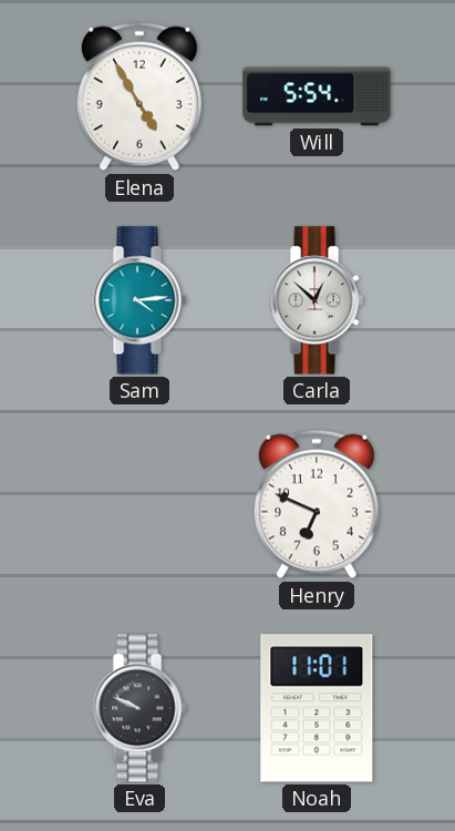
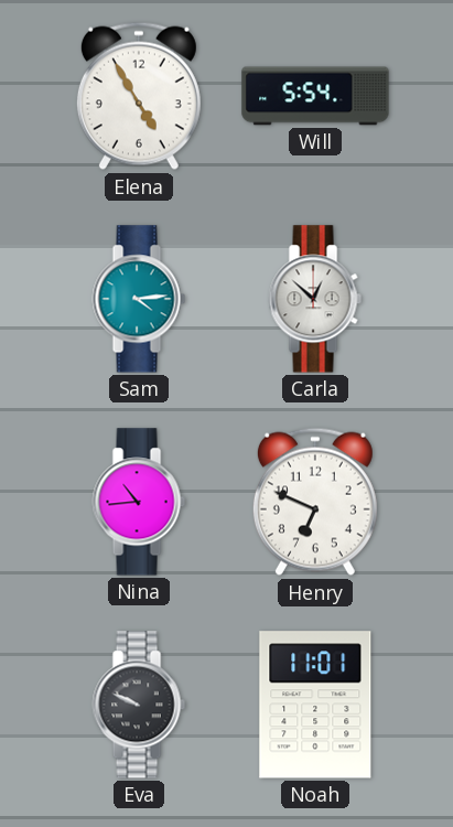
Nina: none -> 10:44
